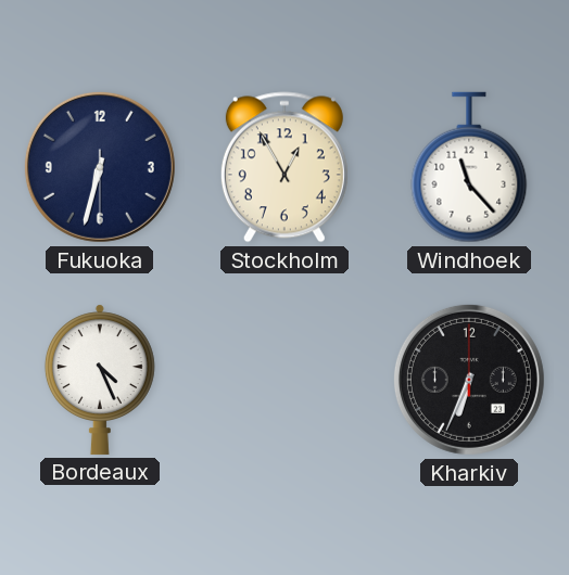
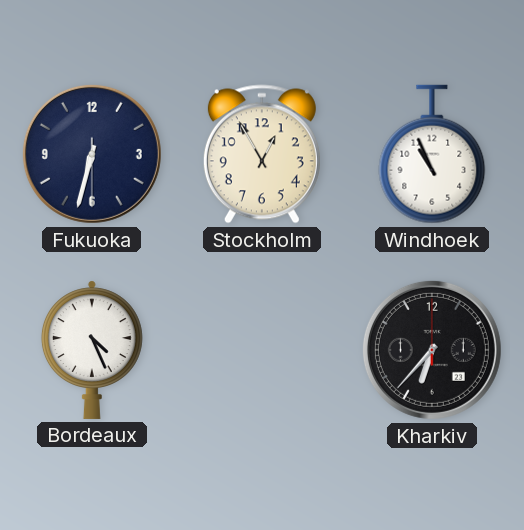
Windhoek: 11:23 -> 10:56
Kharkiv: 6:34 -> 6:37
